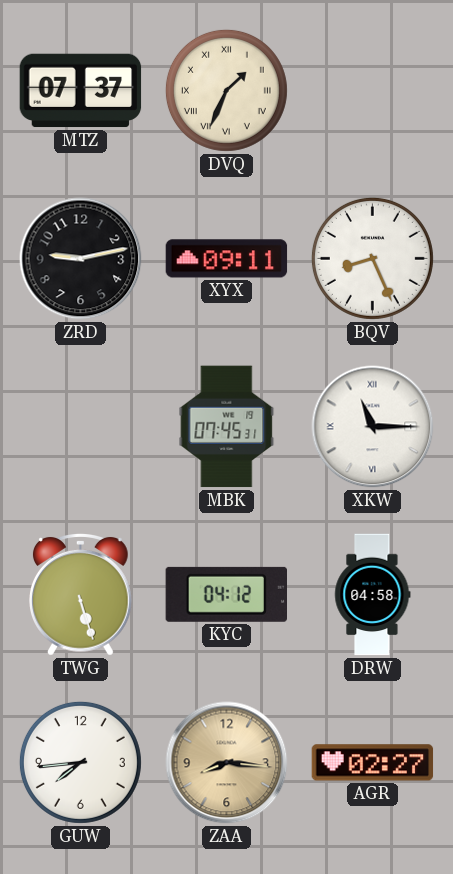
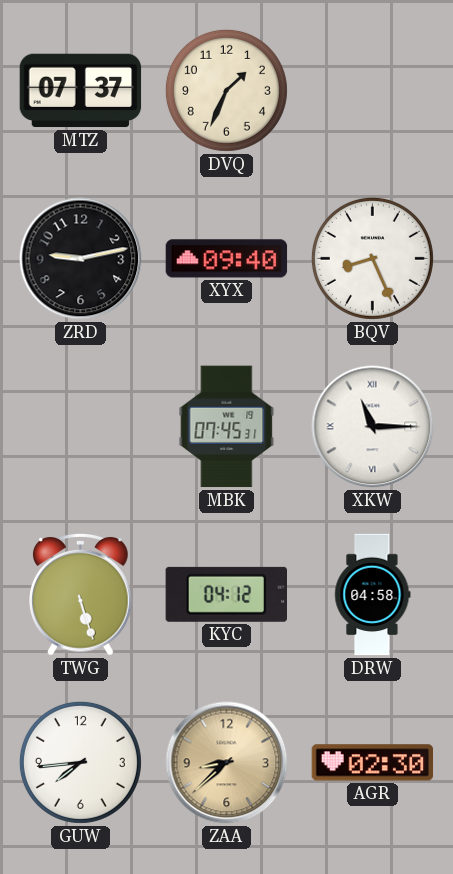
DVQ numerals: Roman -> Arabic
XYX: 09:11 -> 09:40
ZAA: 8:16 -> 8:38
AGR: 02:27 -> 02:30
